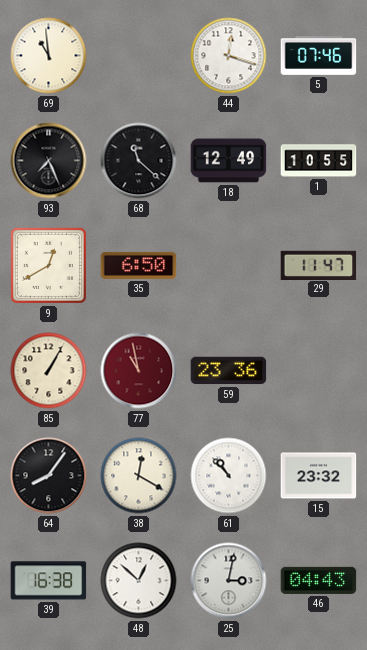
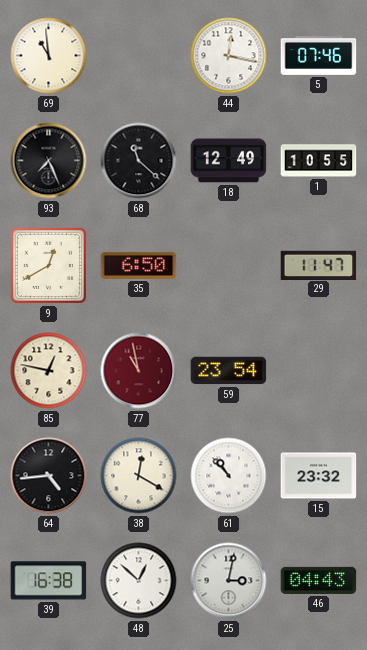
44: 12:18 -> 12:17
85: 1:05 -> 12:47
59: 23:36 -> 23:54
64: 8:06 -> 4:44
